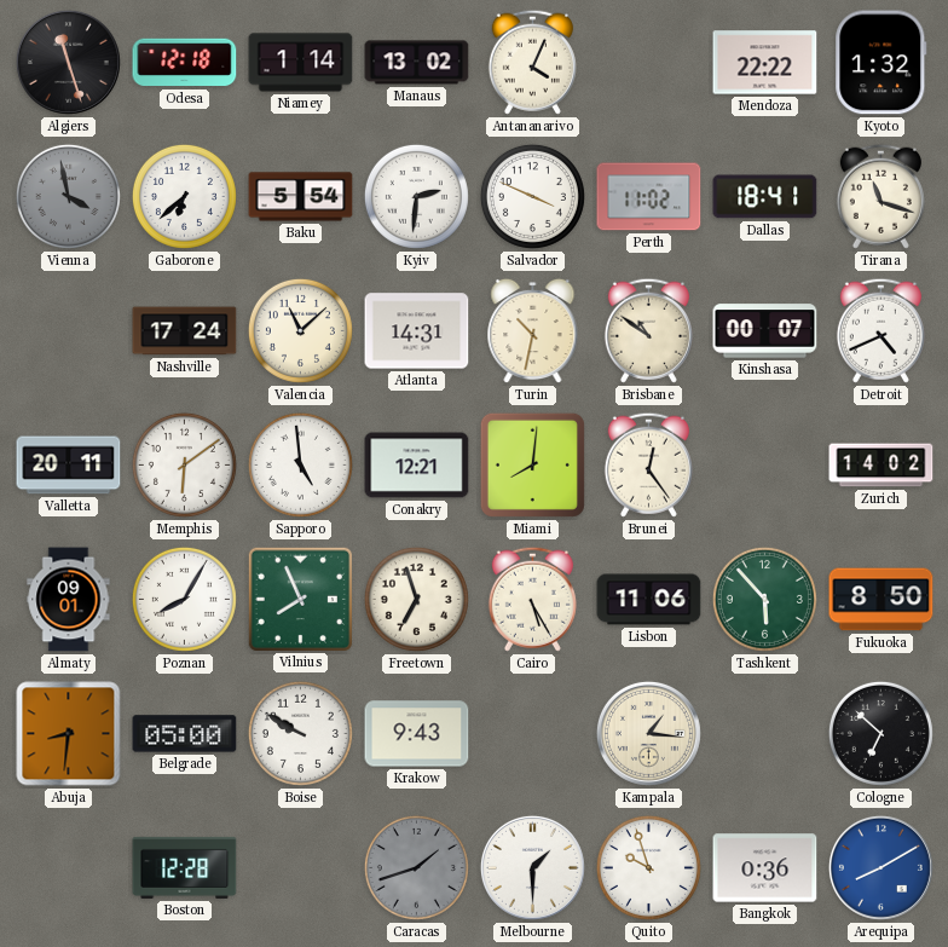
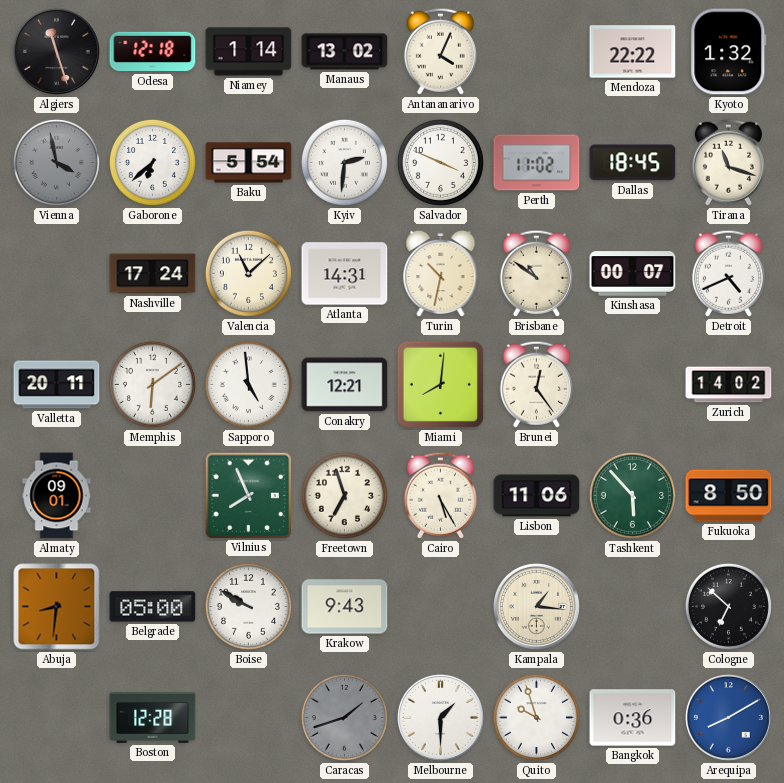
Dallas: 18:41 -> 18:45
Poznan: 8:05 -> none
